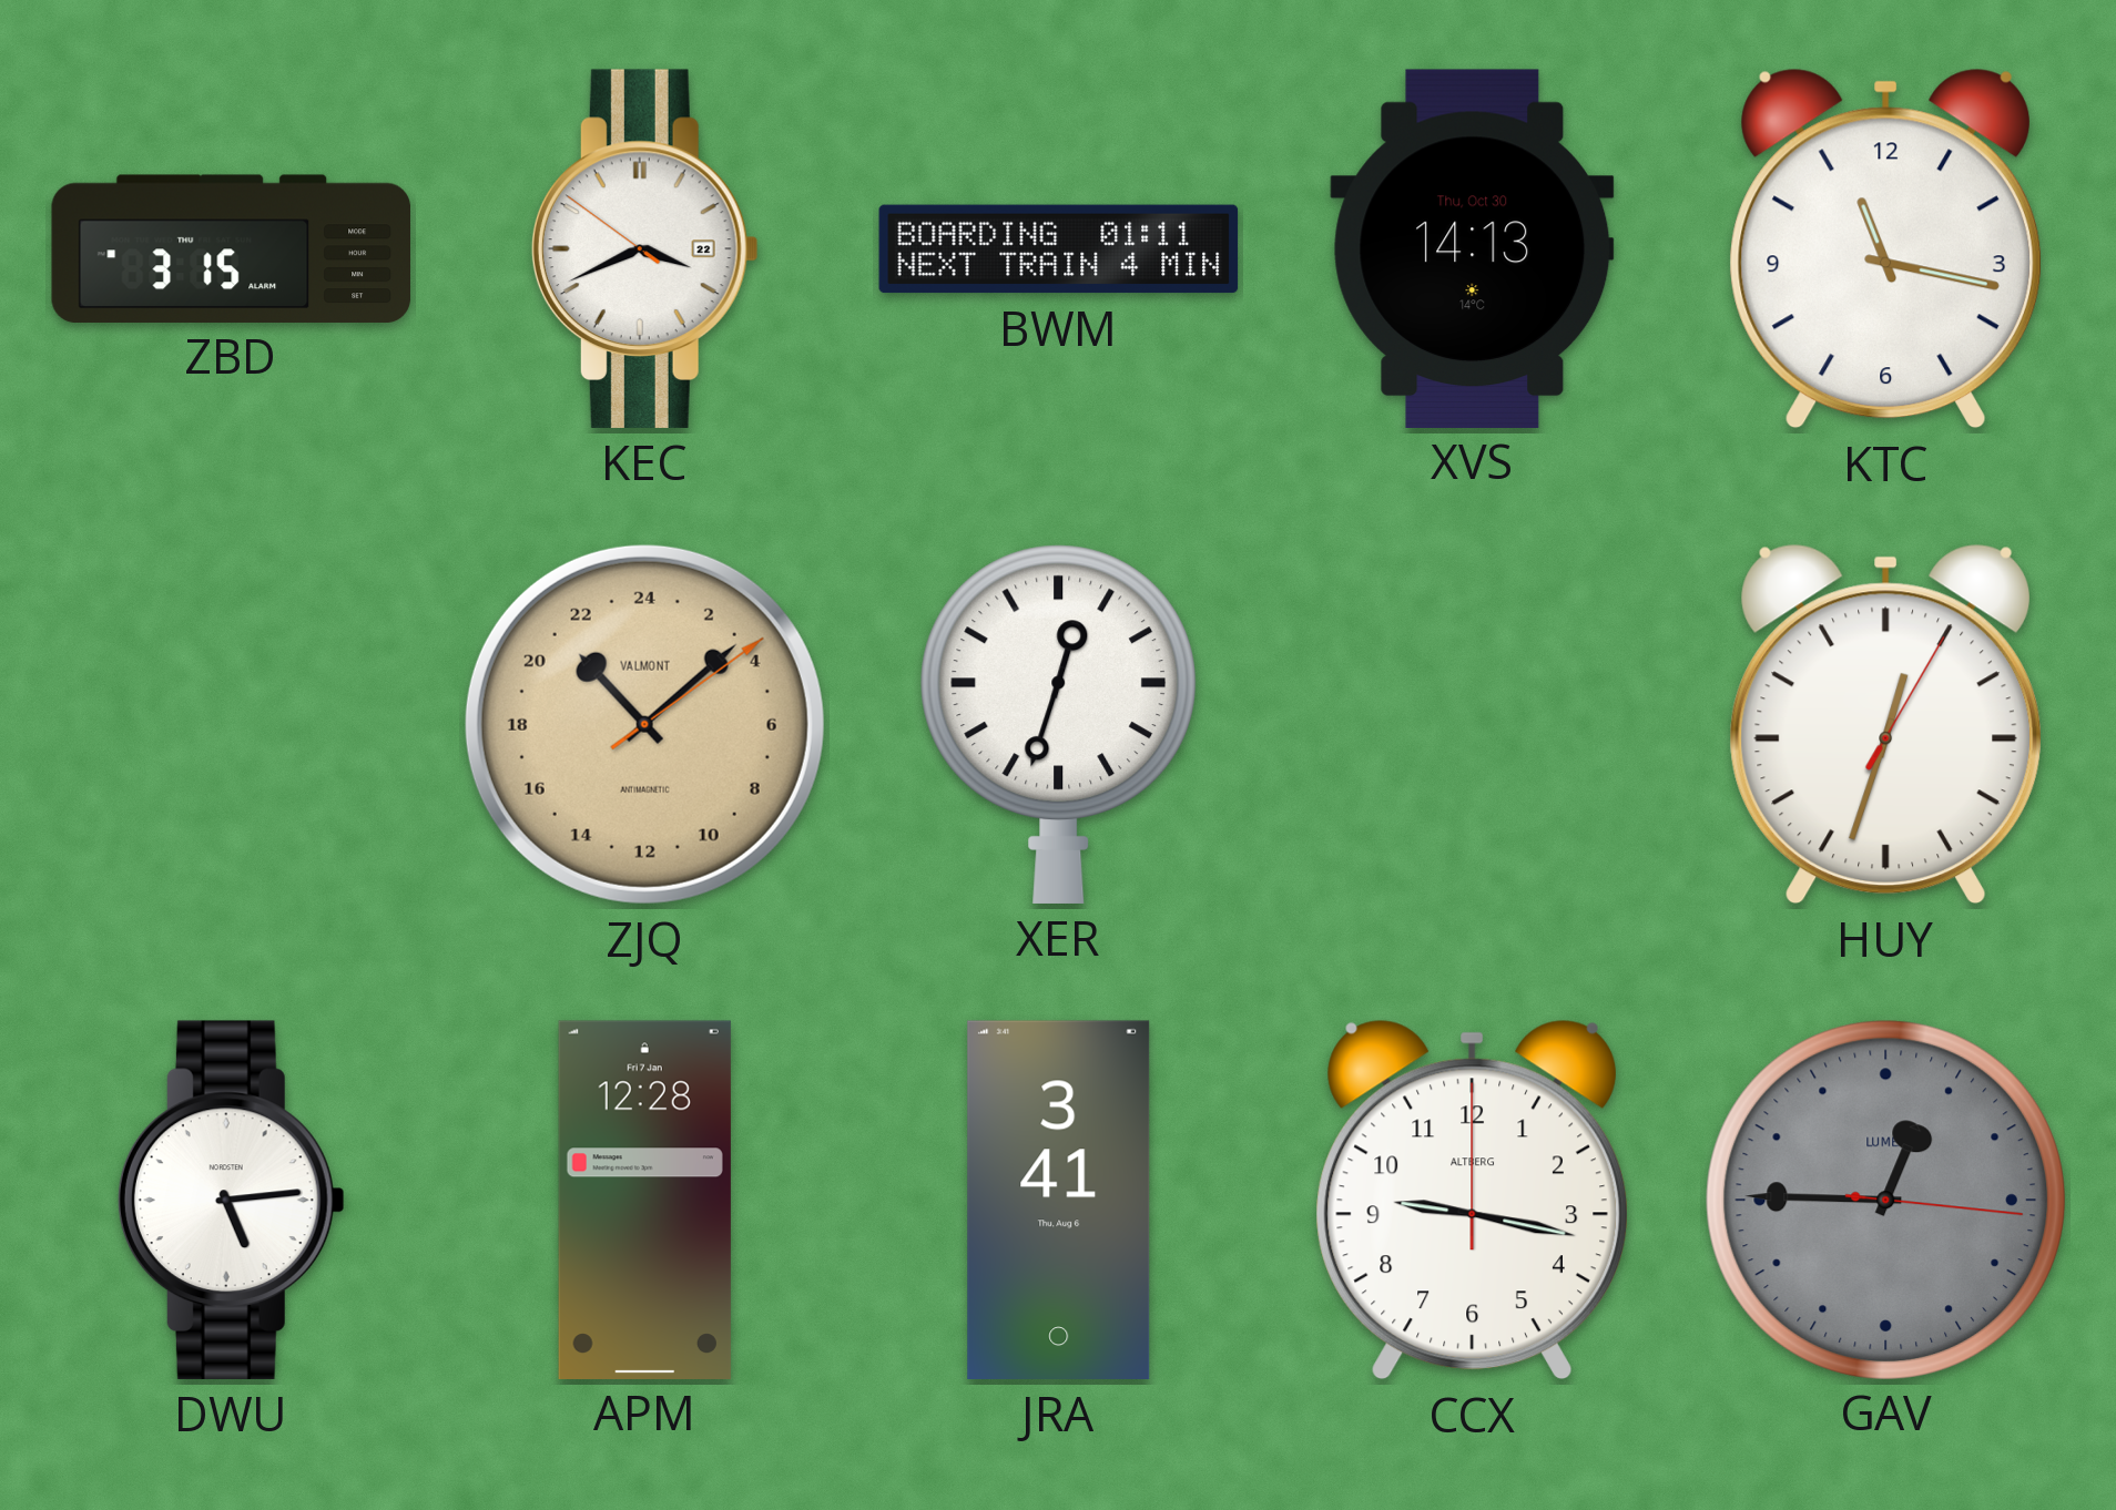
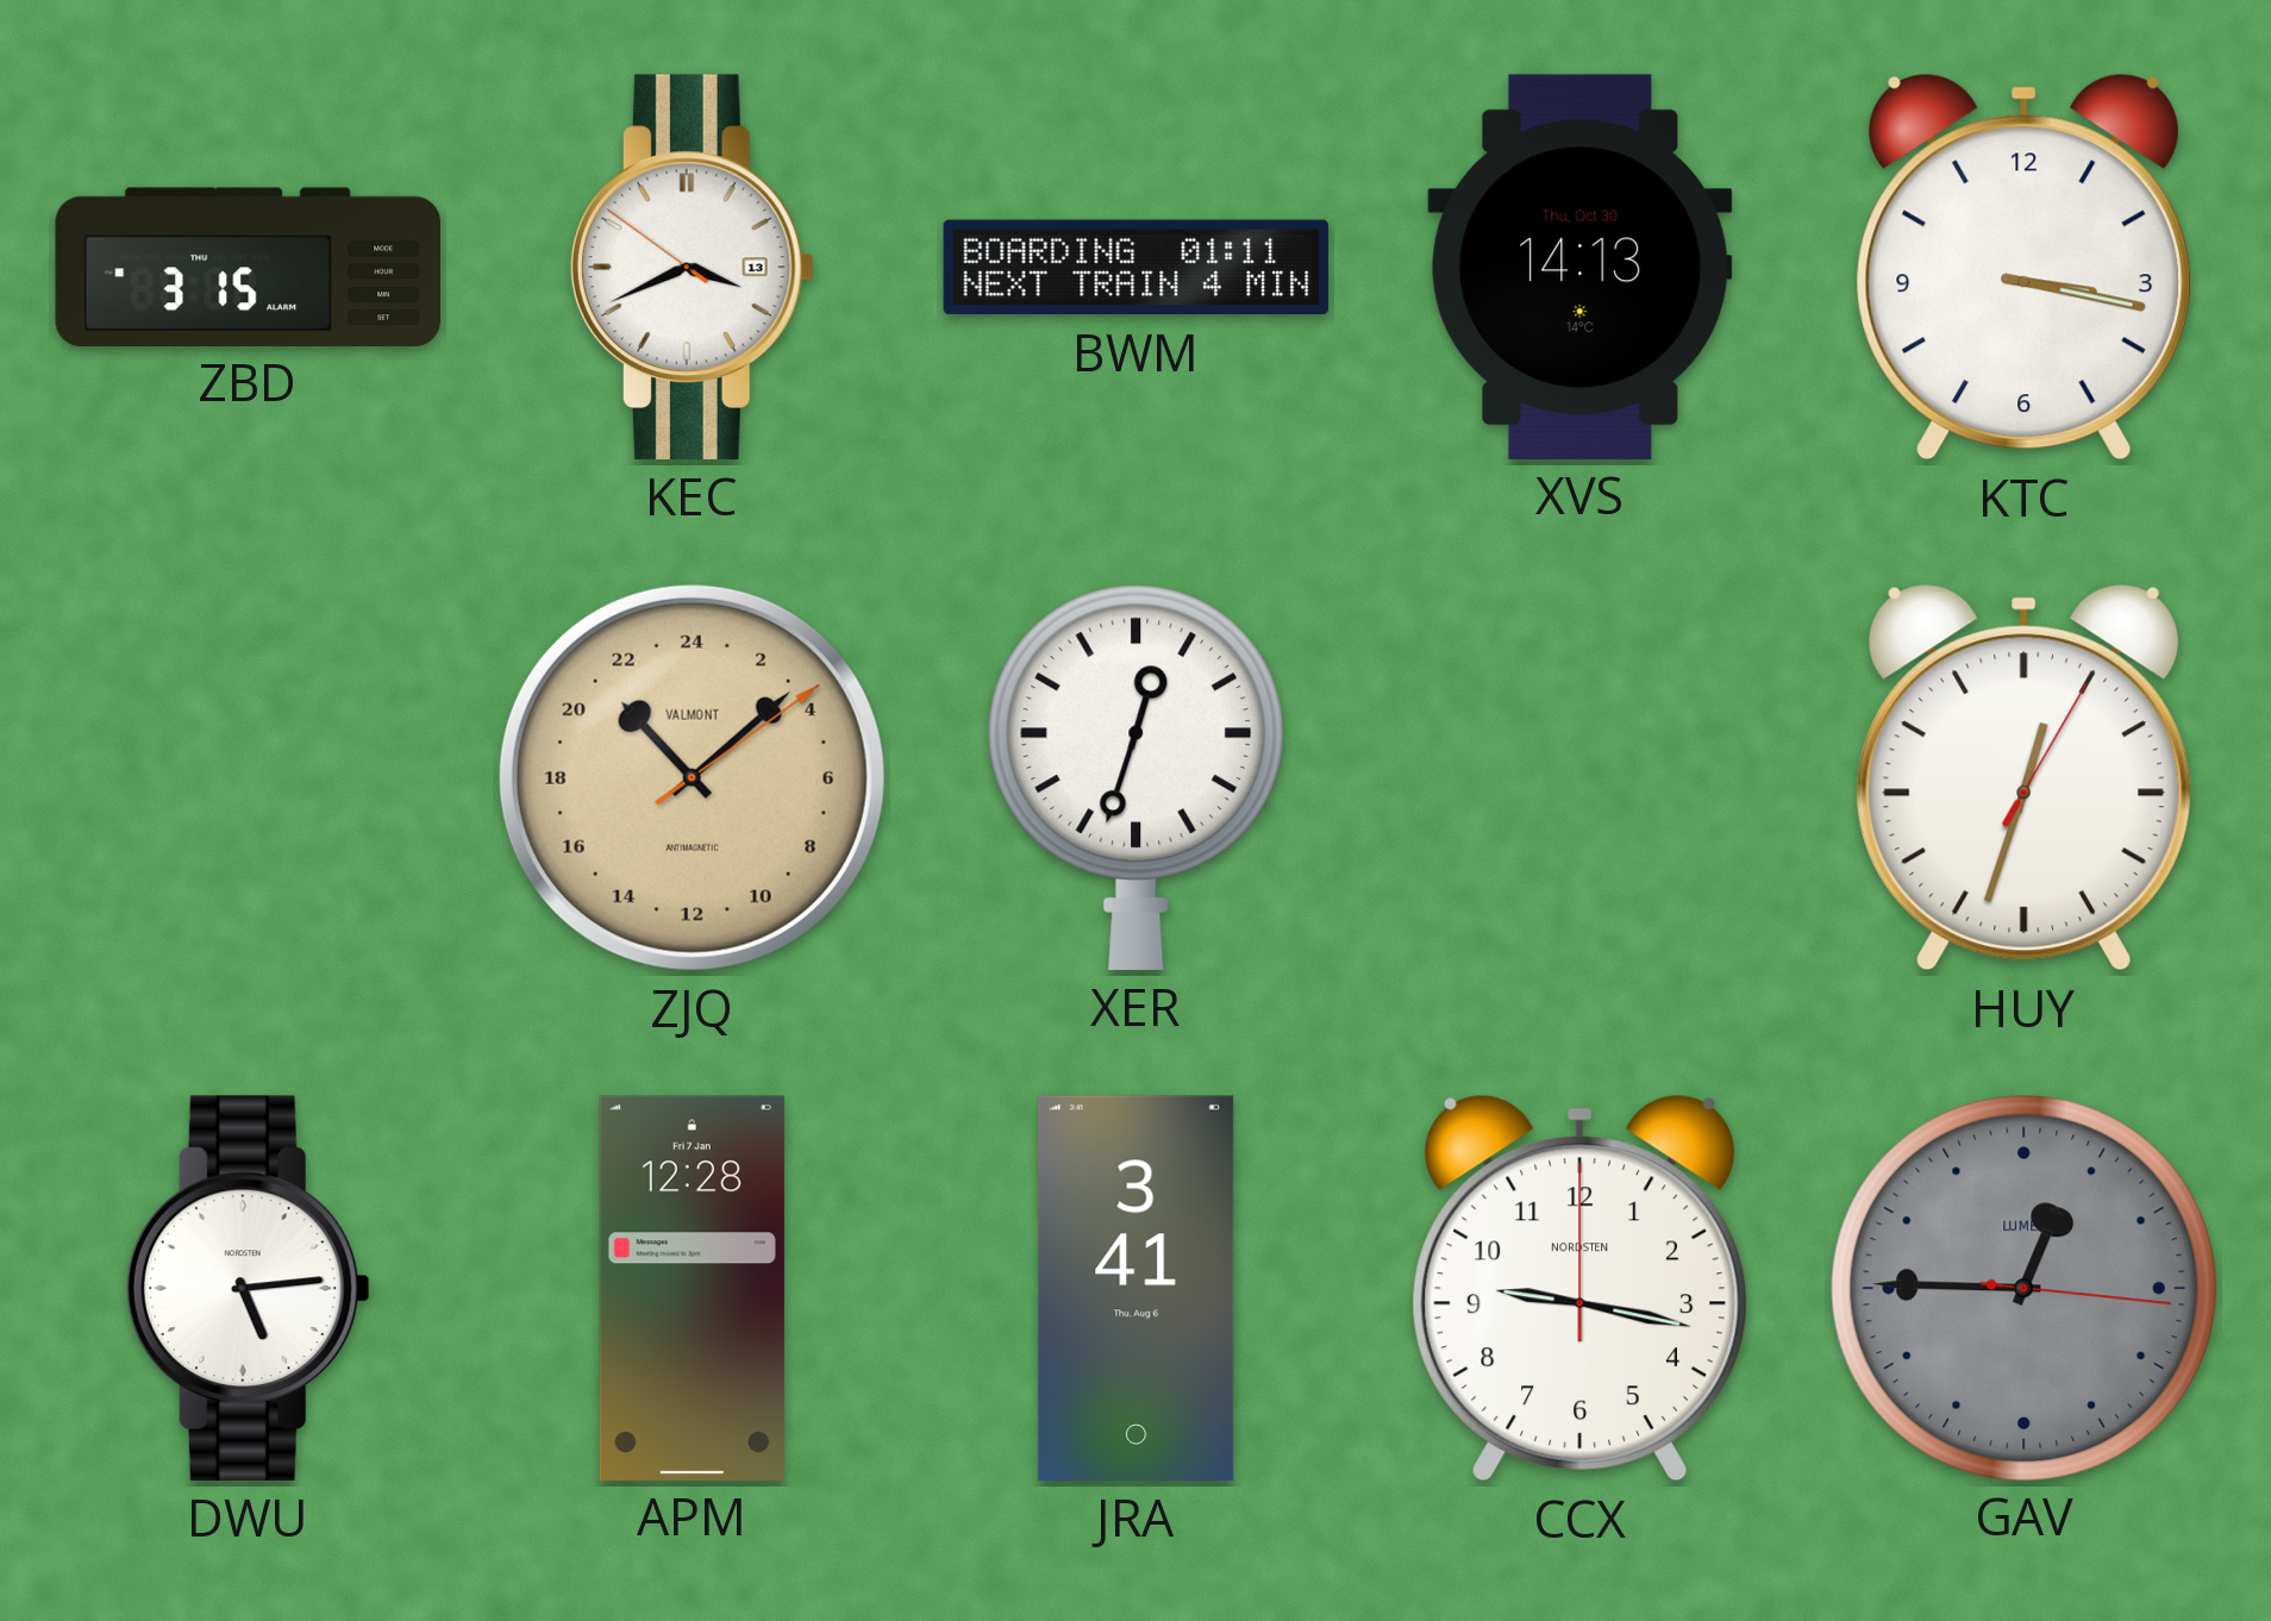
KEC date: 22 -> 13
KTC: 11:17 -> 3:17
CCX brand: ALTBERG -> NORDSTEN
